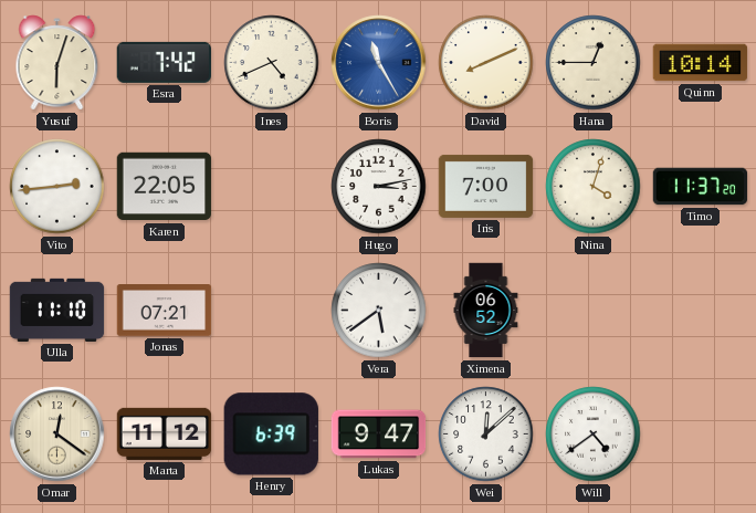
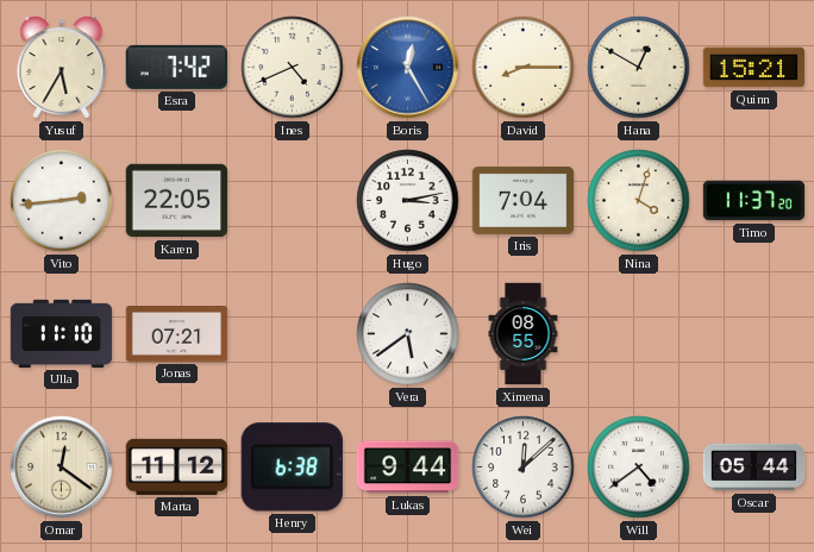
Yusuf: 6:03 -> 5:35
Boris: 11:25 -> 12:25
David: 8:11 -> 8:15
Hana: 12:45 -> 12:50
Quinn: 10:14 -> 15:21
Iris: 7:00 -> 7:04
Ximena: 06:52 -> 08:55
Henry: 6:39 -> 6:38
Lukas: 9:47 -> 9:44
Oscar: none -> 05:44
